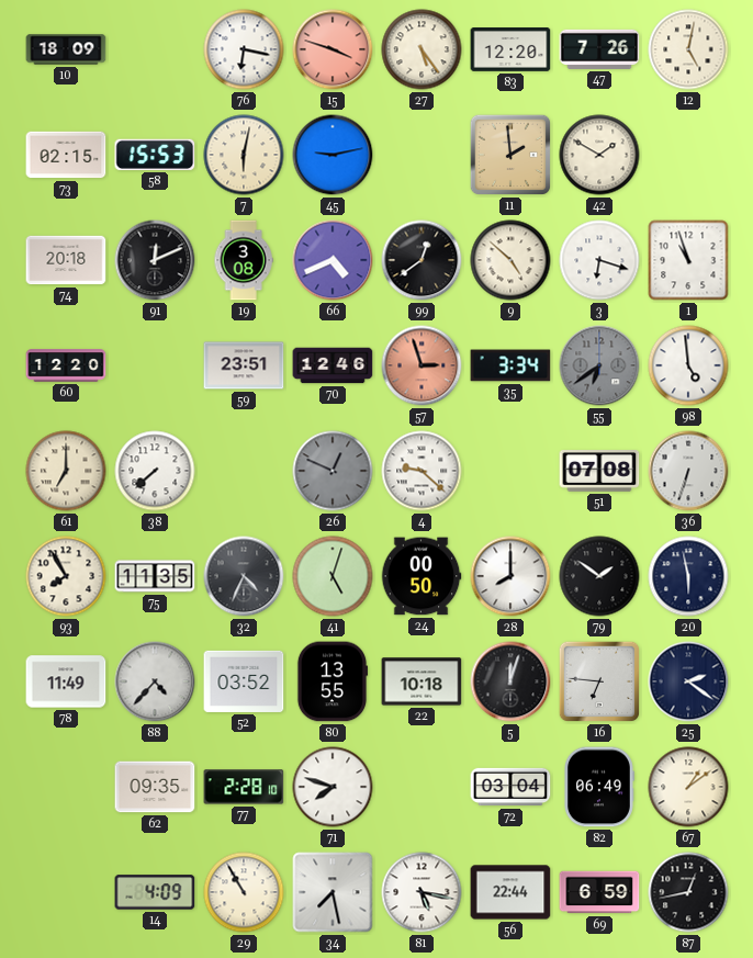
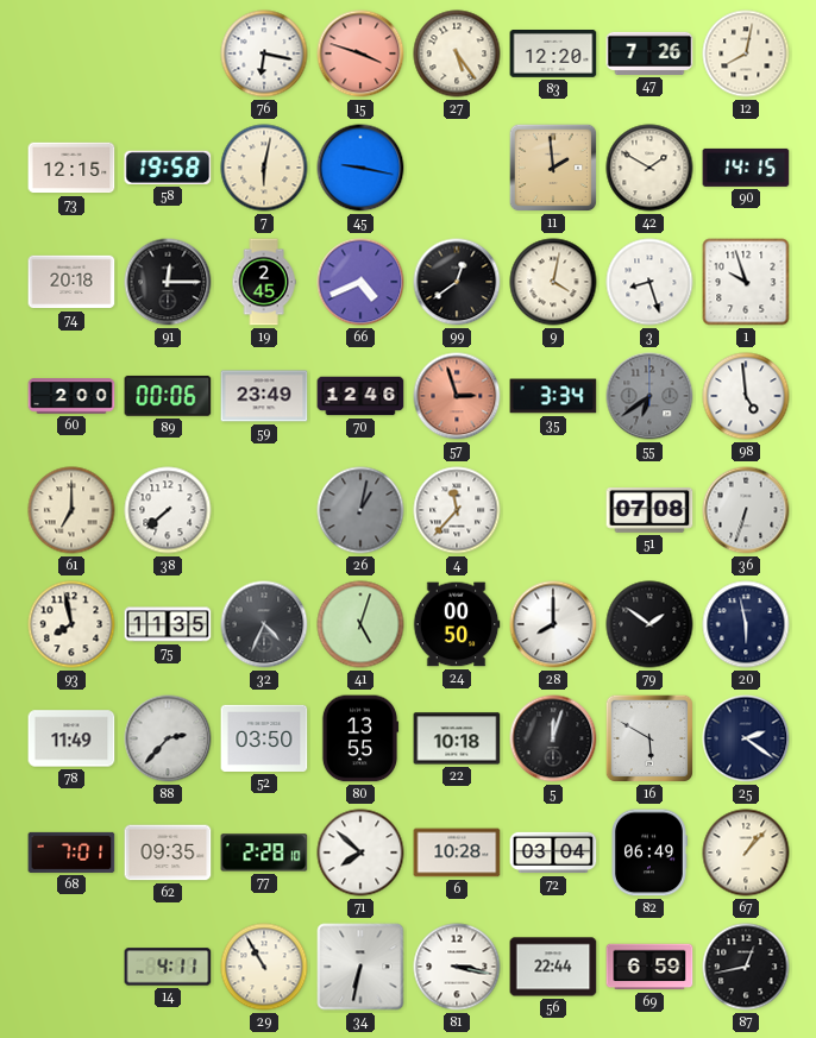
10: 18:09 -> none
12: 5:02 -> 8:02
73: 02:15 -> 12:15
58: 15:53 -> 19:58
45: 9:13 -> 9:17
90: none -> 14:15
91: 12:11 -> 12:15
19: 3:08 -> 2:45
9: 4:52 -> 4:02
3: 6:18 -> 8:27
1: 10:57 -> 9:57
60: 12:20 -> 2:00
89: none -> 00:06
59: 23:51 -> 23:49
26: 12:49 -> 1:02
4: 9:22 -> 11:37
93: 7:55 -> 7:58
88: 4:37 -> 2:37
52: 03:52 -> 03:50
16: 6:46 -> 5:50
68: none -> 7:01
71: 7:48 -> 7:52
6: none -> 10:28
67: 1:09 -> 1:07
14: 4:09 -> 4:11
34: 7:28 -> 6:32
81: 5:17 -> 3:17
